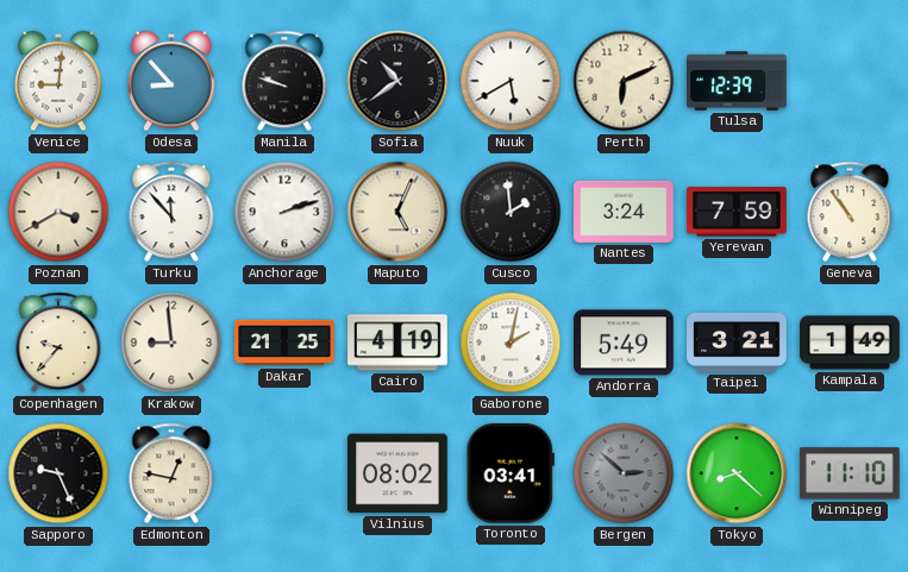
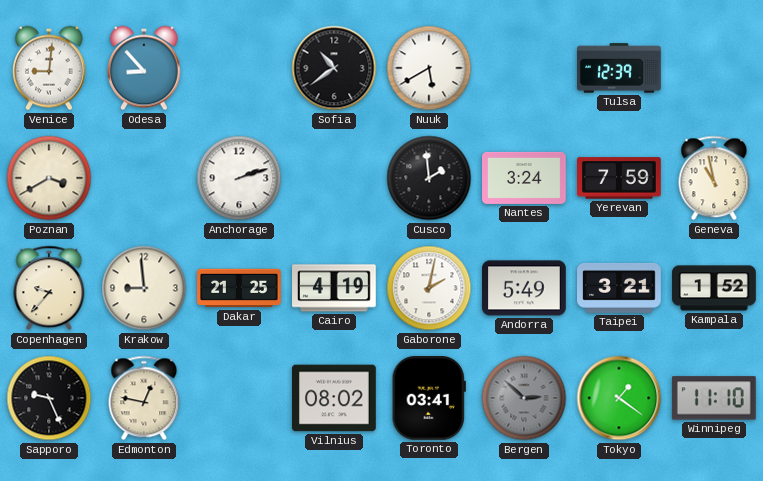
Manila: 9:48 -> none
Perth: 6:11 -> none
Turku: 11:53 -> none
Maputo: 5:04 -> none
Geneva: 10:54 -> 10:58
Kampala: 1:49 -> 1:52
Tokyo: 8:22 -> 1:21
